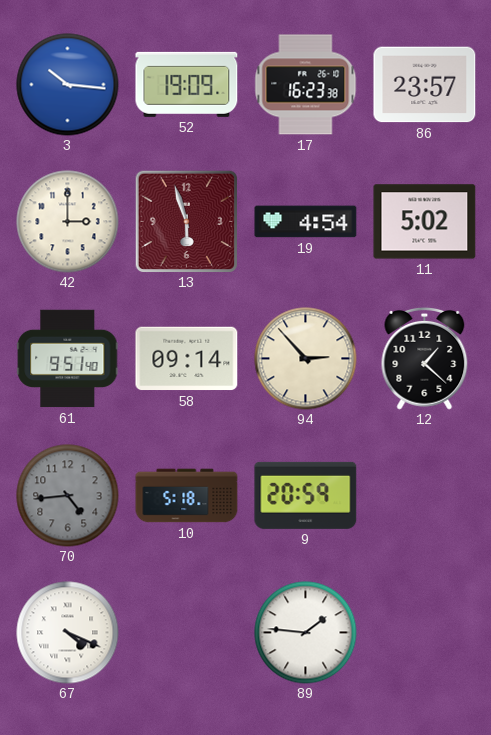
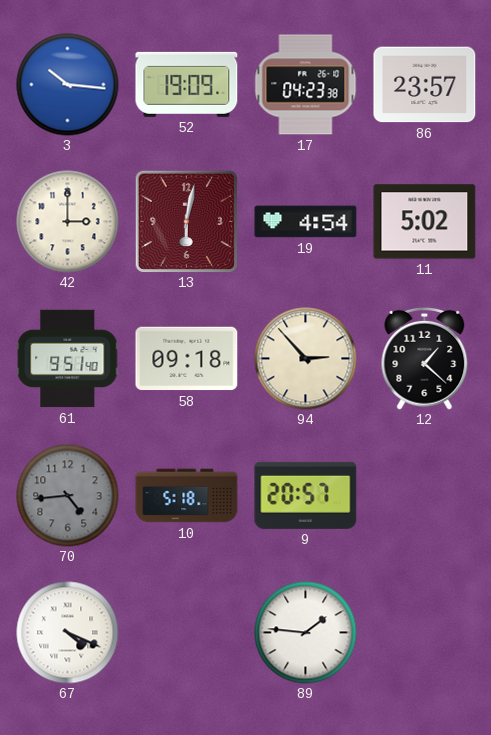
17: 16:23 -> 04:23
13: 5:57 -> 6:02
58: 09:14 -> 09:18
9: 20:59 -> 20:57
